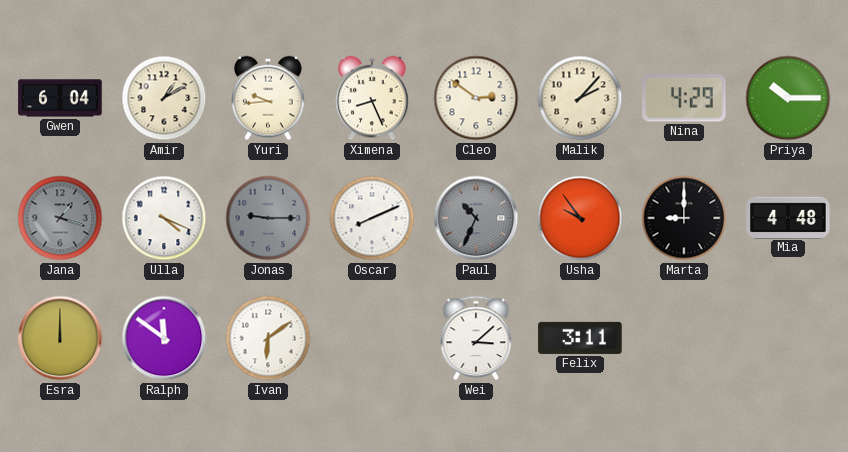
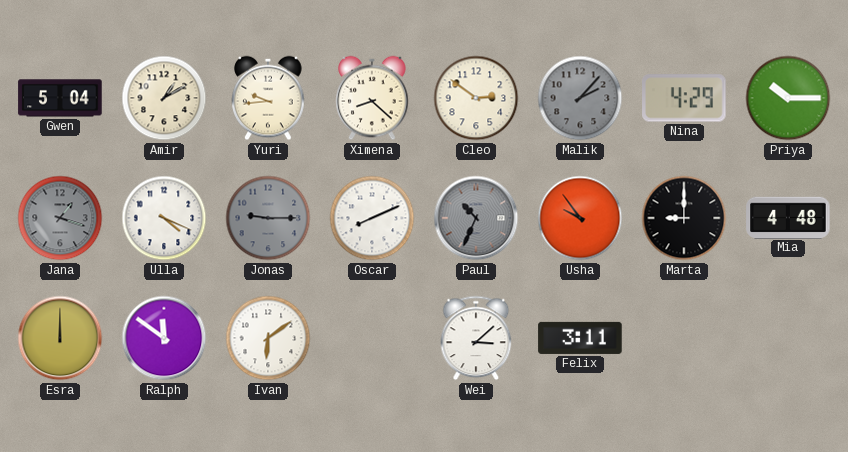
Gwen: 6:04 -> 5:04
Ximena: 8:26 -> 8:22
Malik dial: cream -> grey
